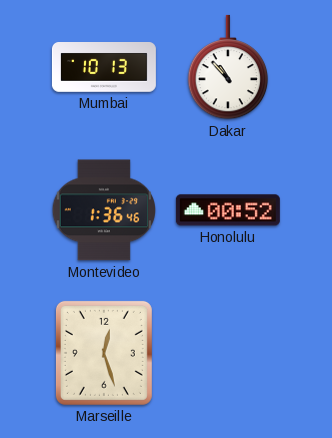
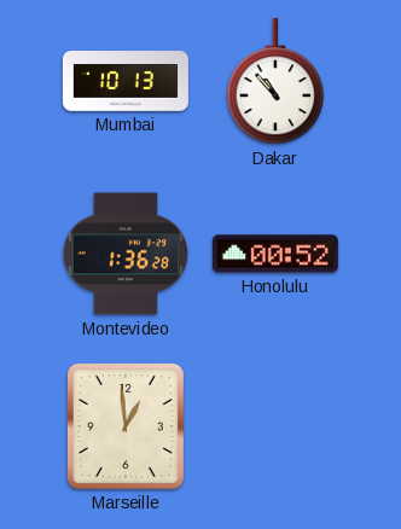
Montevideo: 1:36:46 -> 1:36:28
Marseille: 12:27 -> 12:59
